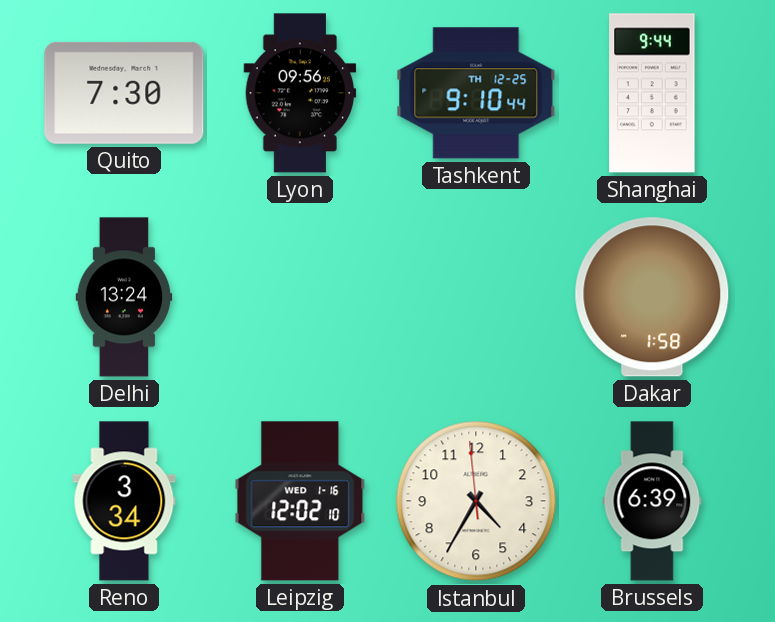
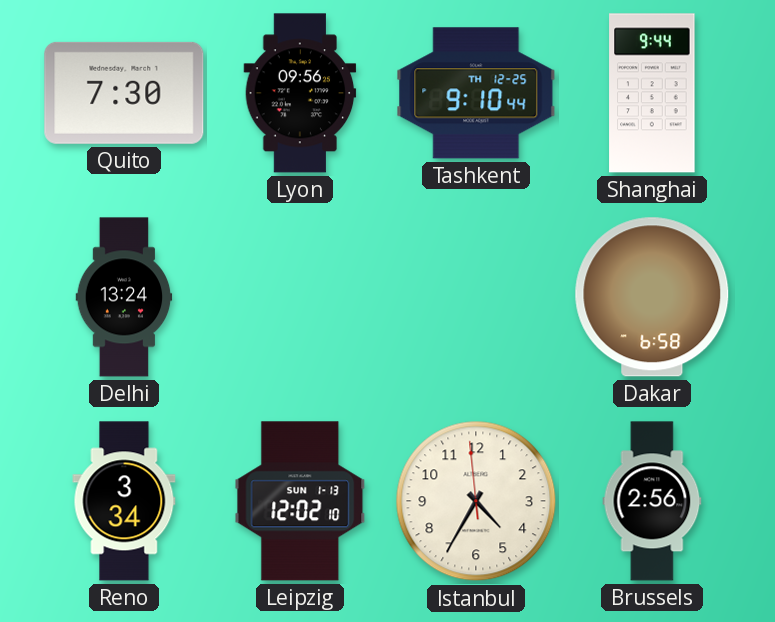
Dakar: 1:58 -> 6:58
Leipzig date: WED 1-16 -> SUN 1-13
Brussels: 6:39 -> 2:56
